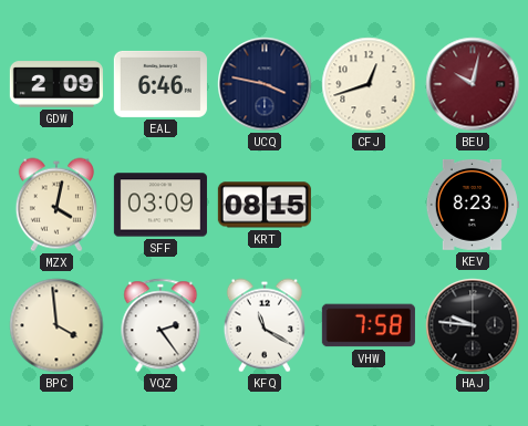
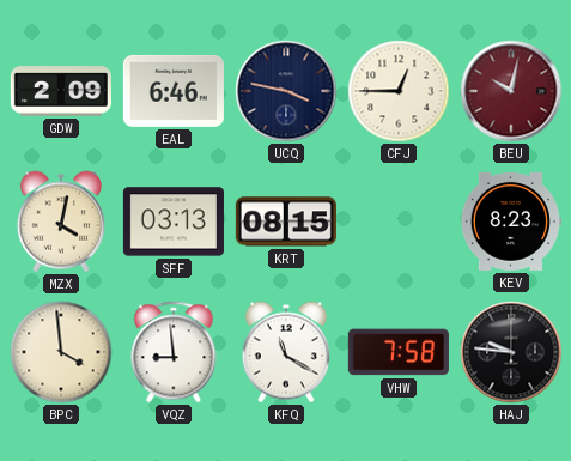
CFJ: 12:42 -> 12:45
SFF: 03:09 -> 03:13
VQZ: 2:24 -> 8:59
